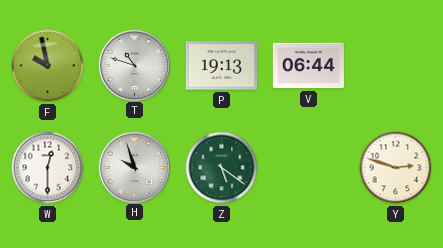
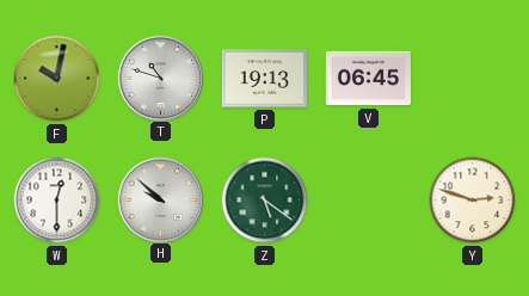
F: 9:58 -> 10:02
V: 06:44 -> 06:45
H: 9:57 -> 9:52
